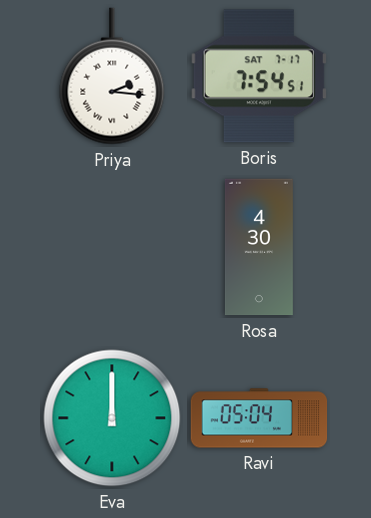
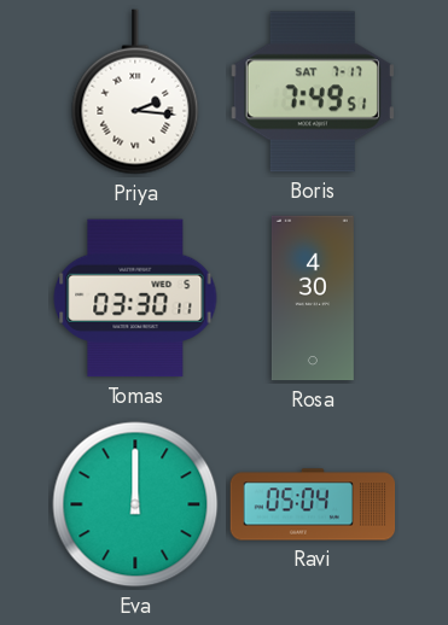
Boris: 7:54 -> 7:49
Tomas: none -> 03:30
